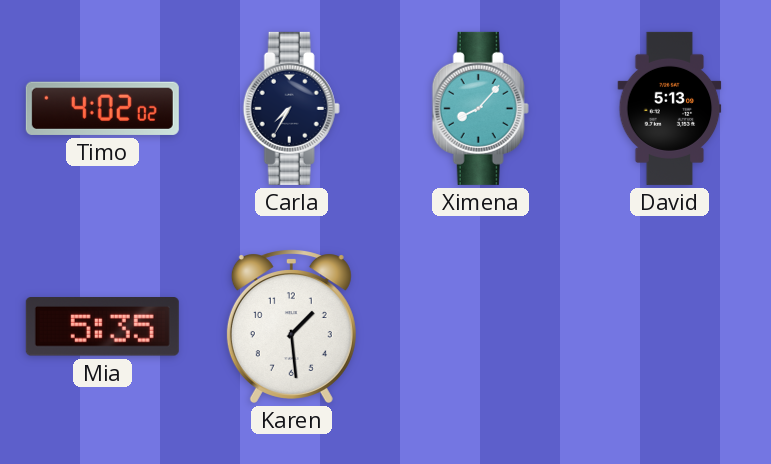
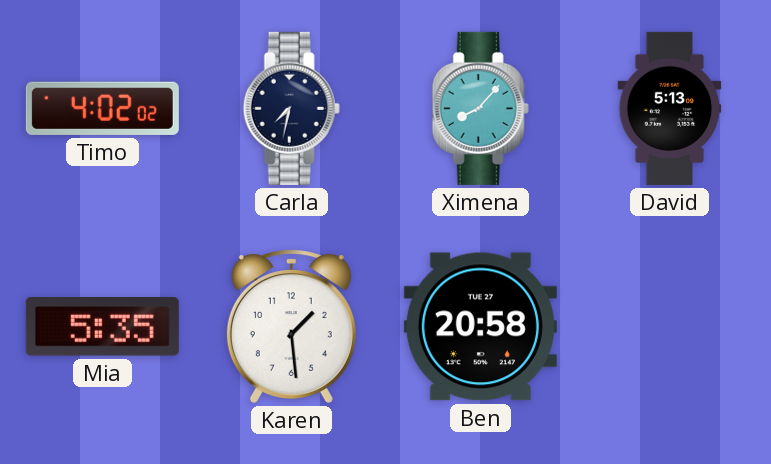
Carla: 7:35 -> 7:32
Ben: none -> 20:58
